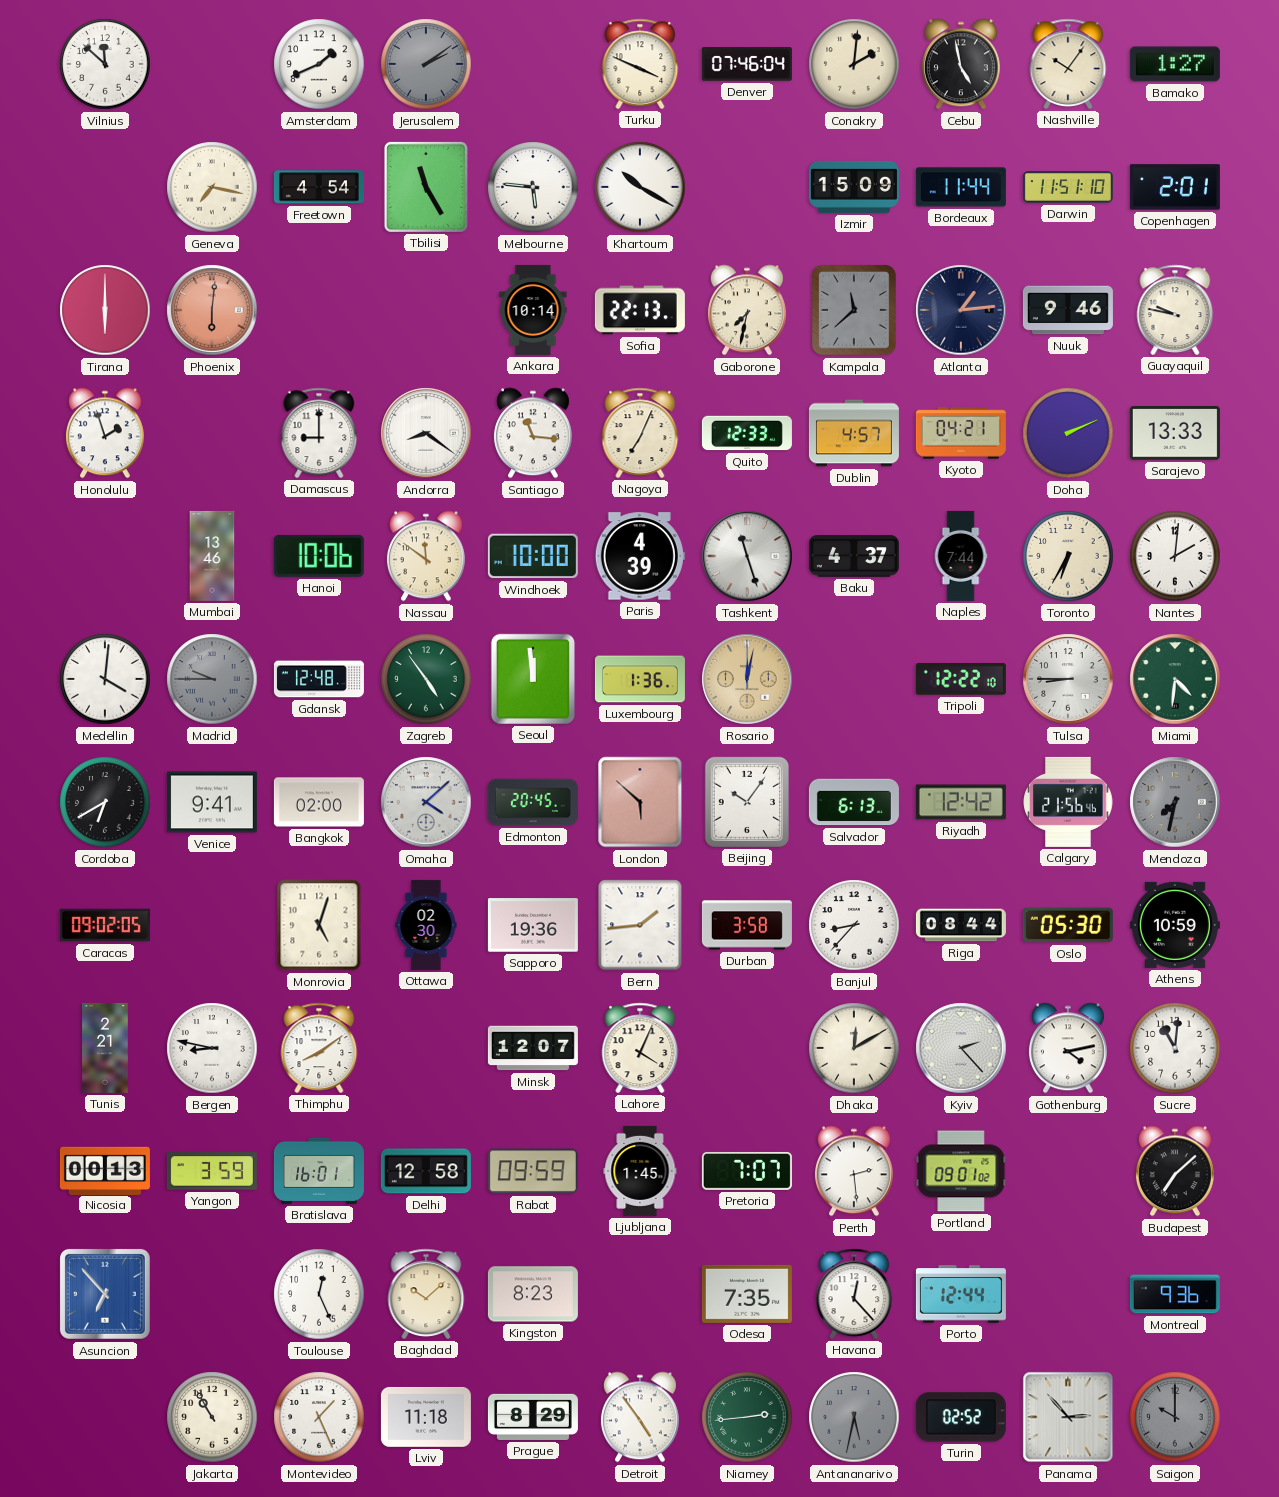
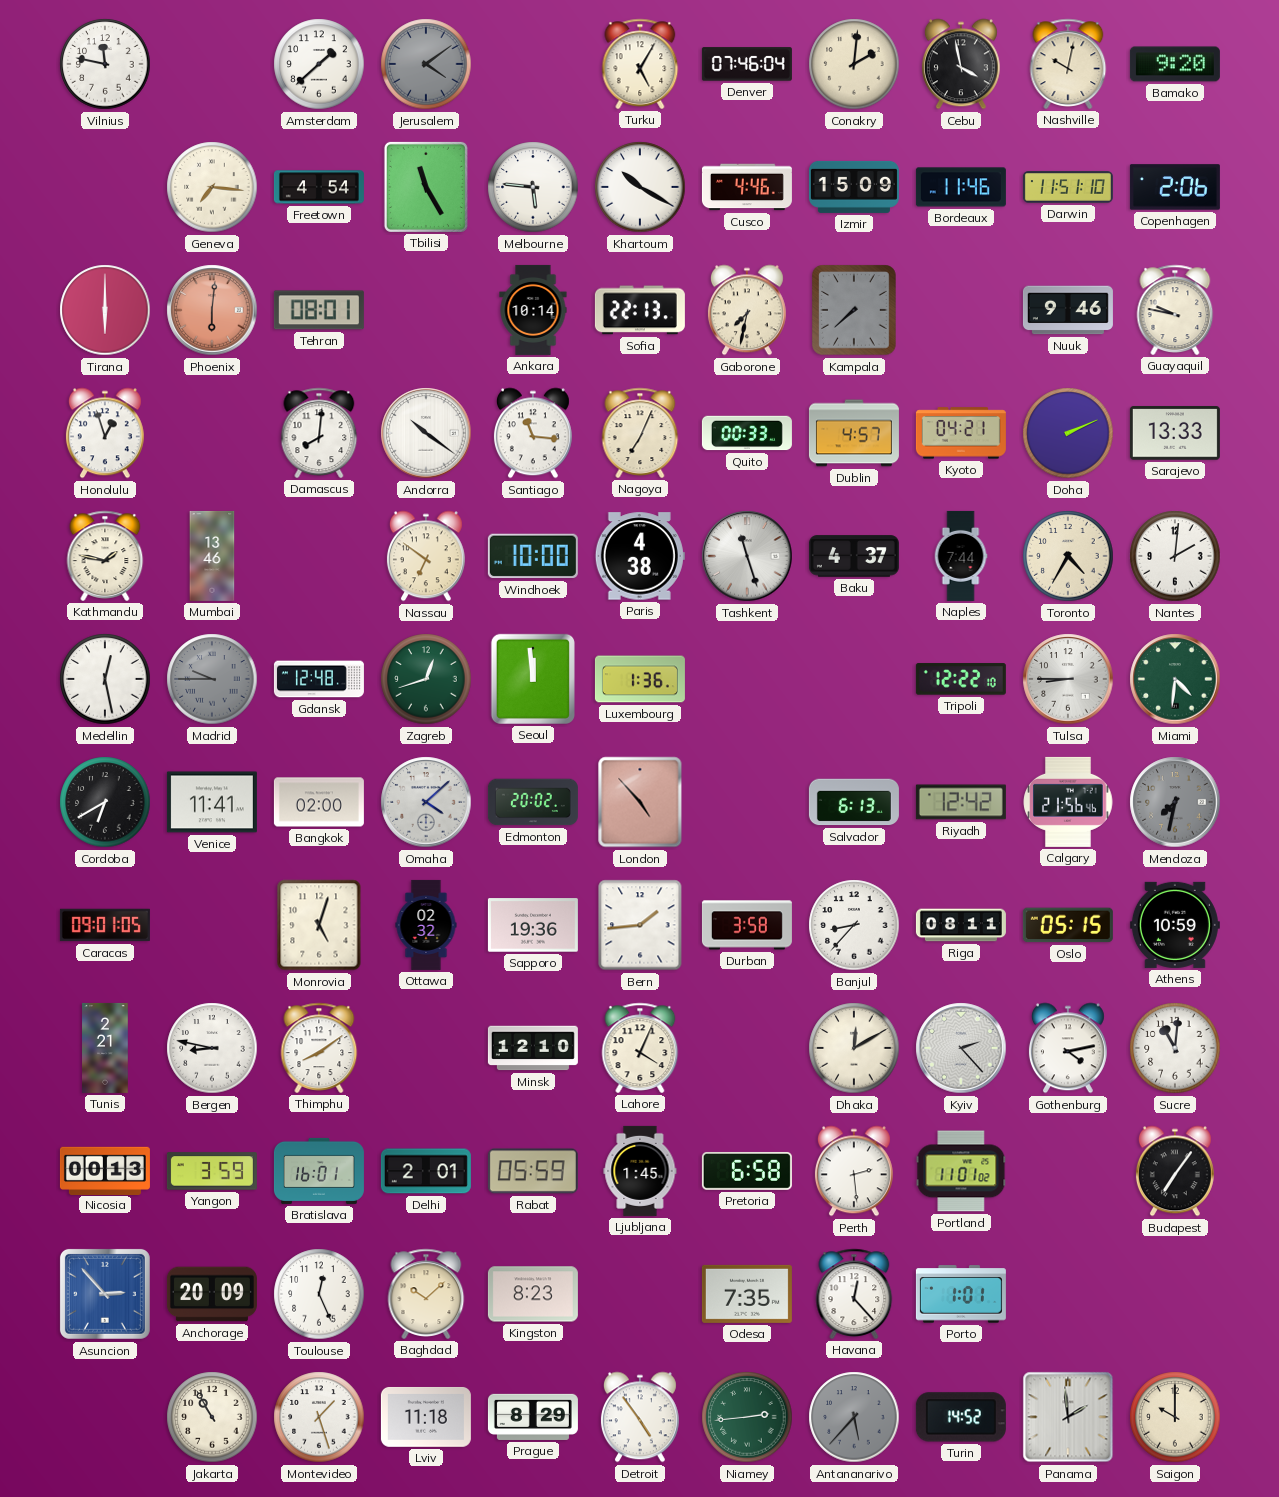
Vilnius: 11:52 -> 11:47
Amsterdam: 1:41 -> 1:38
Jerusalem: 2:09 -> 4:09
Turku: 3:49 -> 5:05
Cebu: 4:58 -> 3:58
Nashville: 10:06 -> 10:02
Bamako: 1:27 -> 9:20
Geneva: 7:17 -> 7:16
Cusco: none -> 4:46
Bordeaux: 11:44 -> 11:46
Copenhagen: 2:01 -> 2:06
Tehran: none -> 08:01
Kampala: 11:38 -> 7:38
Atlanta: 1:14 -> none
Honolulu: 1:57 -> 12:57
Damascus: 9:00 -> 8:01
Andorra: 8:21 -> 10:21
Quito: 12:33 -> 00:33
Kathmandu: none -> 1:47
Hanoi: 10:06 -> none
Nassau: 11:51 -> 6:51
Paris: 4:39 -> 4:38
Toronto: 6:35 -> 4:35
Medellin: 4:01 -> 12:28
Zagreb: 4:54 -> 12:42
Rosario: 12:02 -> none
Venice: 9:41 -> 11:41
Edmonton: 20:45 -> 20:02
London: 5:52 -> 4:53
Beijing: 10:06 -> none
Caracas: 09:02 -> 09:01
Ottawa: 02:30 -> 02:32
Riga: 08:44 -> 08:11
Oslo: 05:30 -> 05:15
Minsk: 12:07 -> 12:10
Delhi: 12:58 -> 2:01
Rabat: 09:59 -> 05:59
Pretoria: 7:07 -> 6:58
Portland: 09:01 -> 11:01
Budapest: 7:08 -> 7:06
Asuncion: 6:53 -> 2:53
Anchorage: none -> 20:09
Porto: 12:44 -> 1:01
Montreal: 9:36 -> none
Montevideo: 1:26 -> 1:27
Antananarivo: 5:32 -> 5:37
Turin: 02:52 -> 14:52
Panama: 2:53 -> 1:59
Saigon dial: grey -> cream
